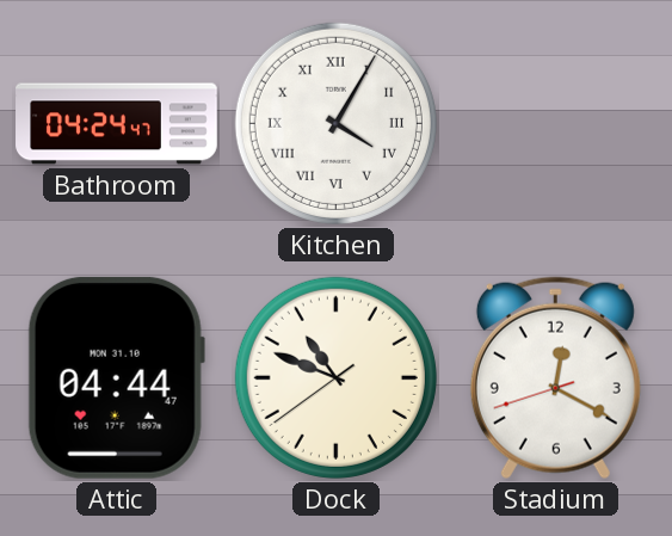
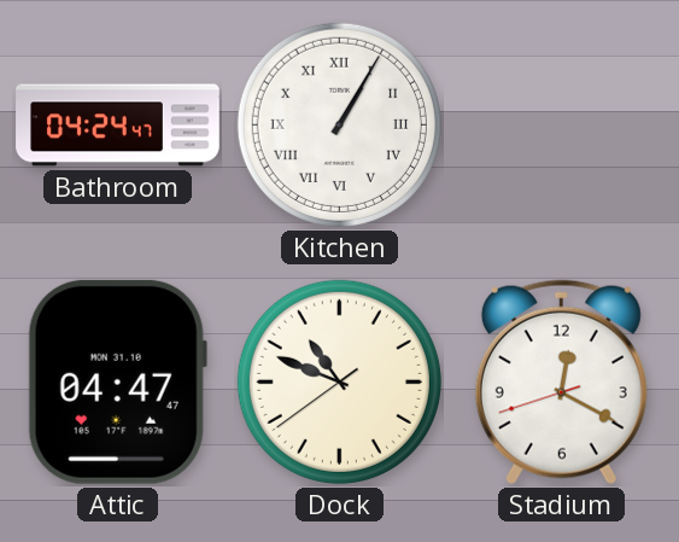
Kitchen: 4:05 -> 1:05
Attic: 04:44 -> 04:47
